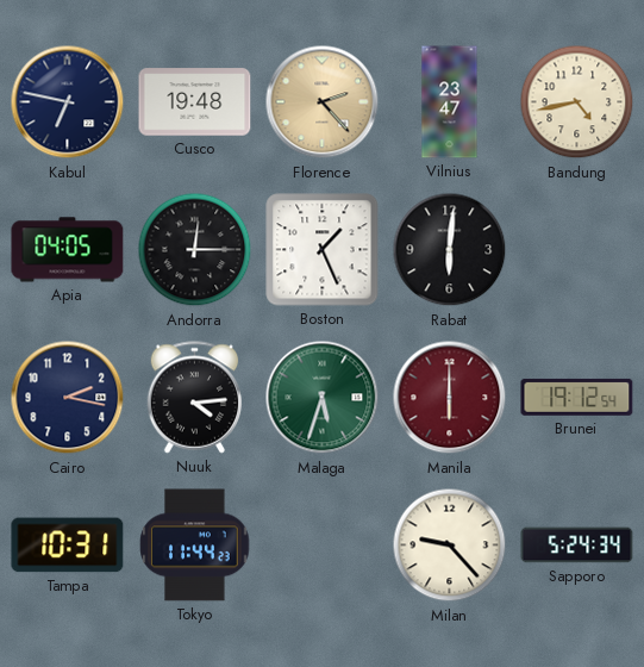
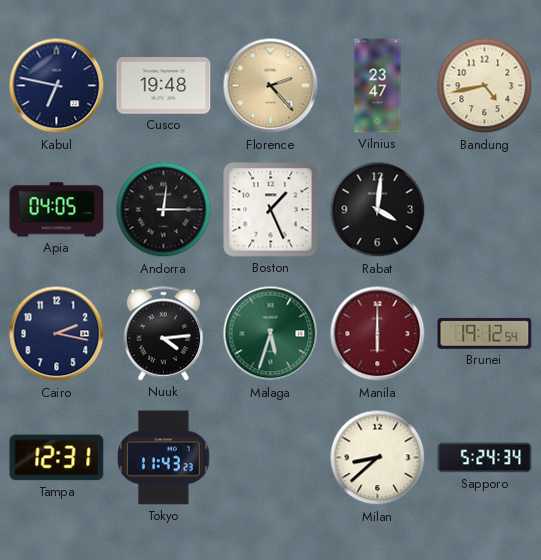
Rabat: 6:01 -> 4:01
Tampa: 10:31 -> 12:31
Tokyo: 11:44 -> 11:43
Milan: 9:23 -> 8:38
